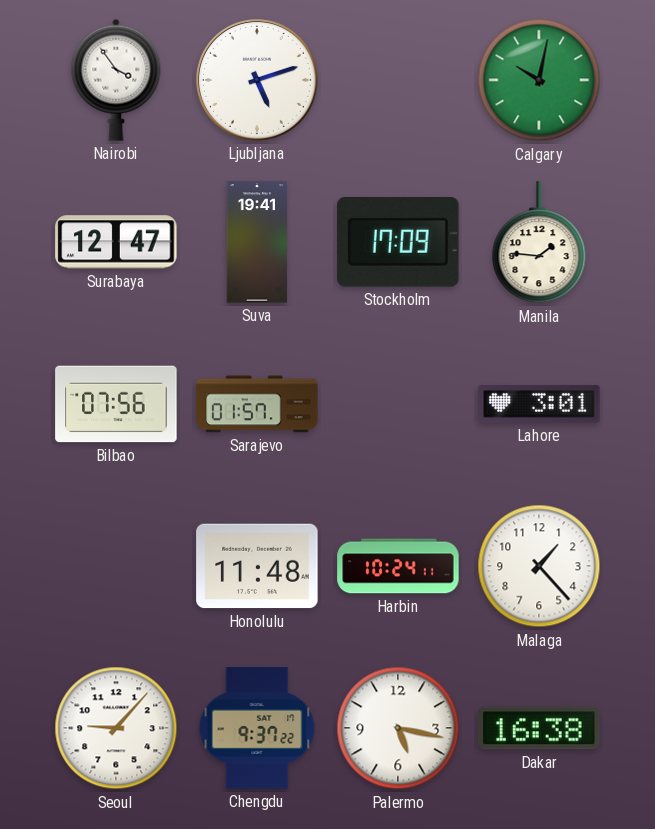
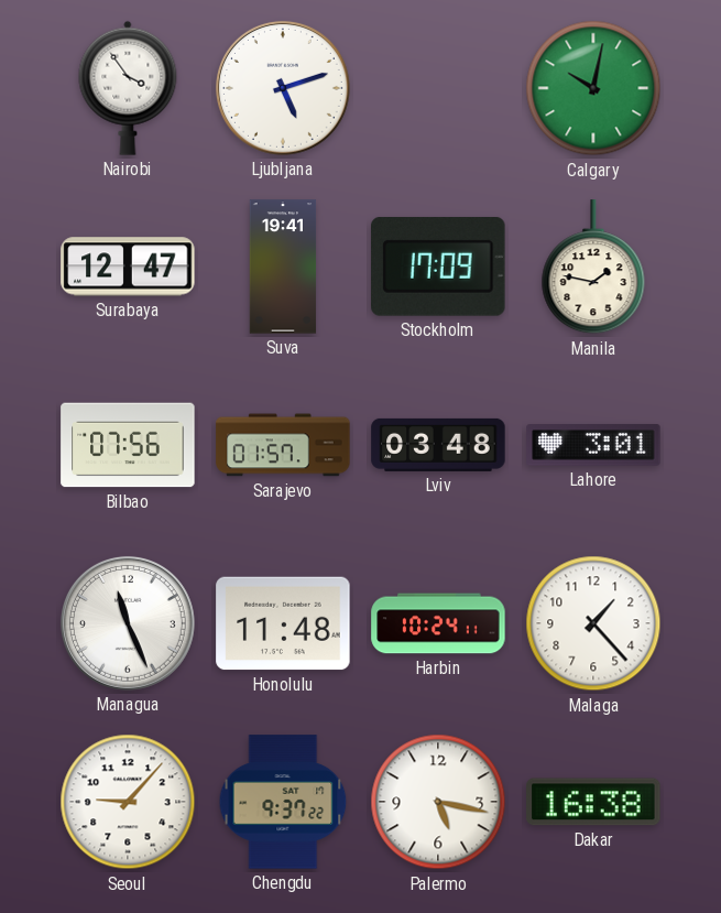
Manila: 1:46 -> 1:47
Lviv: none -> 03:48
Managua: none -> 11:26
